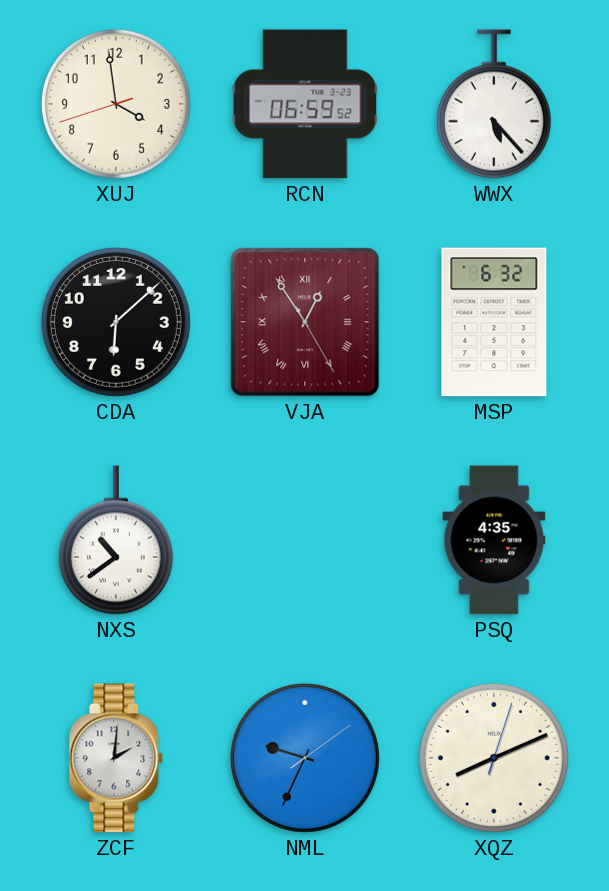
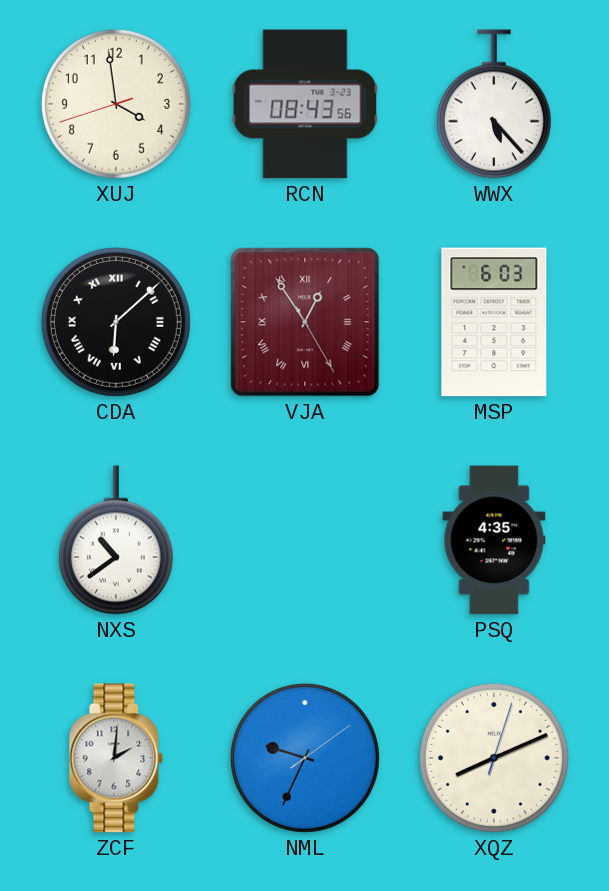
RCN: 06:59 -> 08:43
CDA numerals: Arabic -> Roman
MSP: 6:32 -> 6:03
